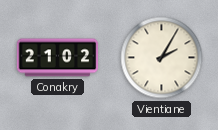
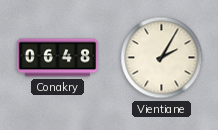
Conakry: 21:02 -> 06:48
